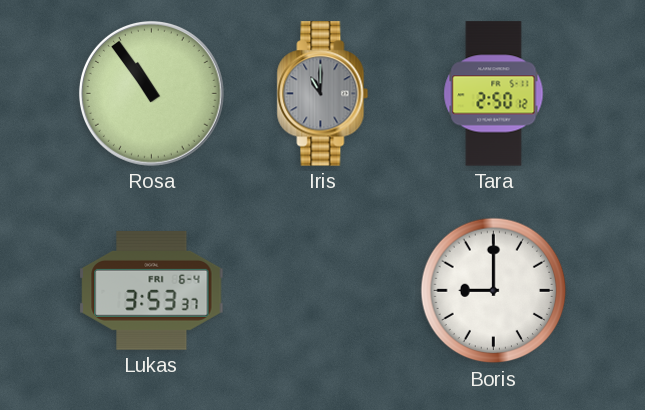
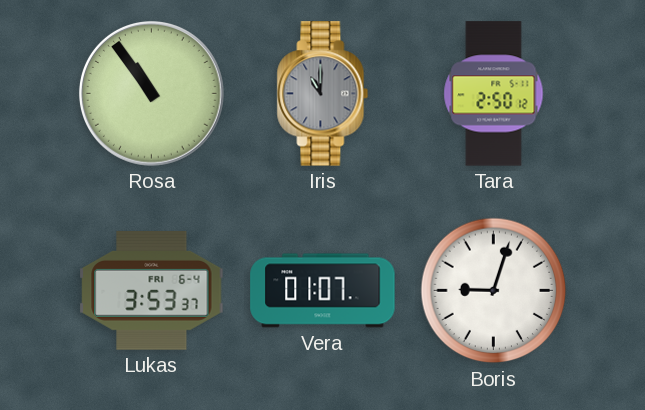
Vera: none -> 01:07
Boris: 9:00 -> 9:03
